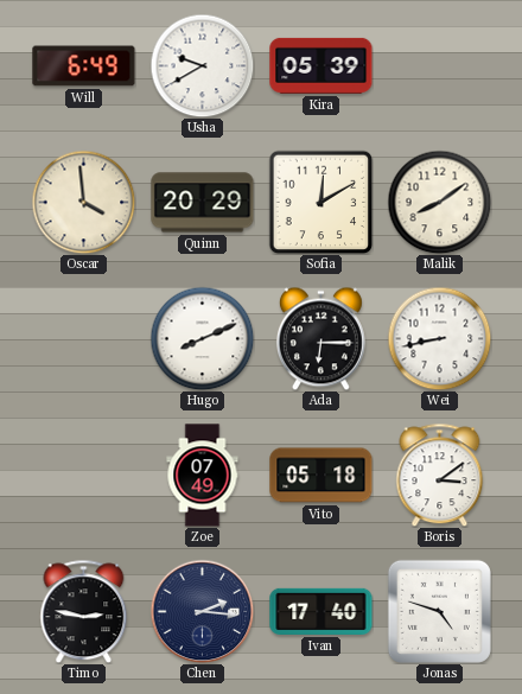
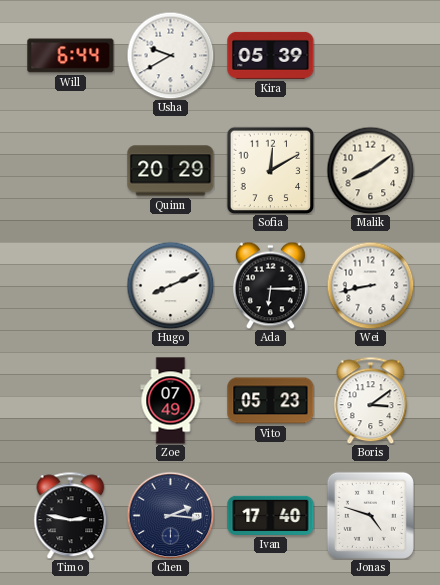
Will: 6:49 -> 6:44
Oscar: 3:59 -> none
Vito: 05:18 -> 05:23
